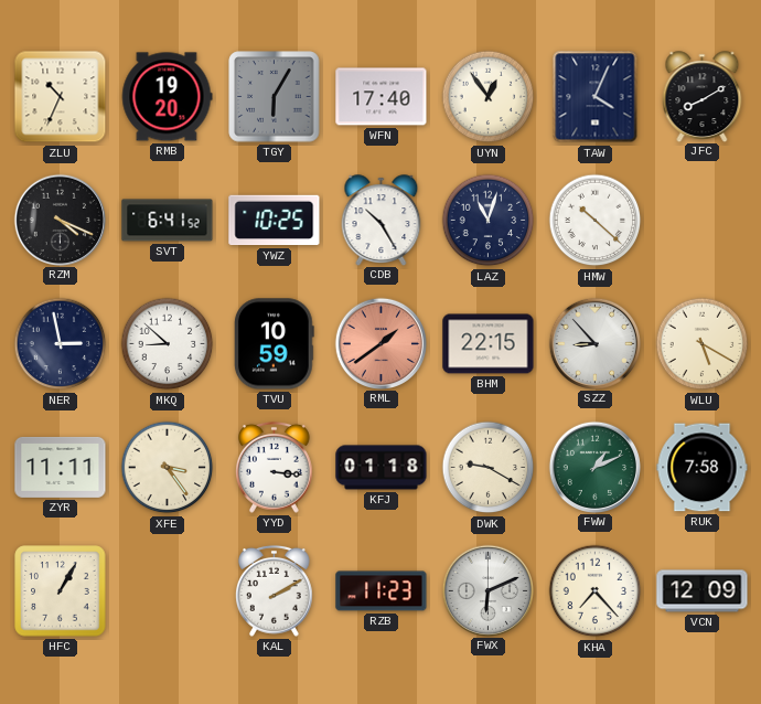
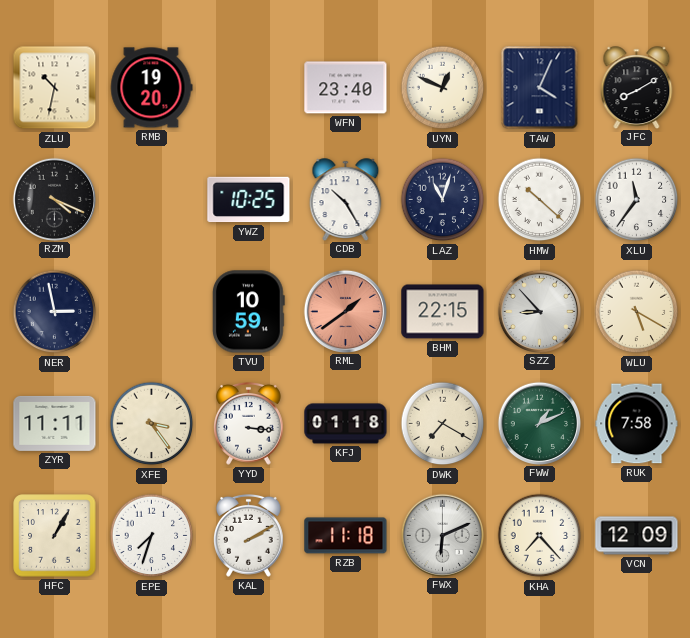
ZLU: 10:34 -> 10:32
TGY: 6:05 -> none
WFN: 17:40 -> 23:40
UYN: 12:54 -> 12:49
SVT: 6:41 -> none
XLU: none -> 11:36
MKQ: 8:52 -> none
DWK: 9:20 -> 7:20
EPE: none -> 7:33
RZB: 11:23 -> 11:18
